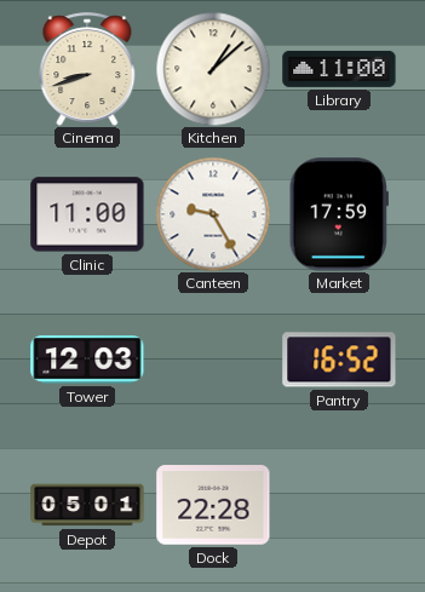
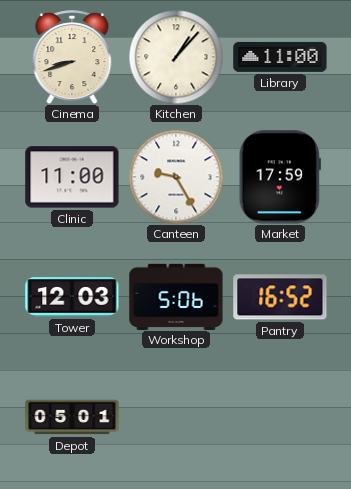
Kitchen: 1:08 -> 1:07
Workshop: none -> 5:06
Dock: 22:28 -> none
